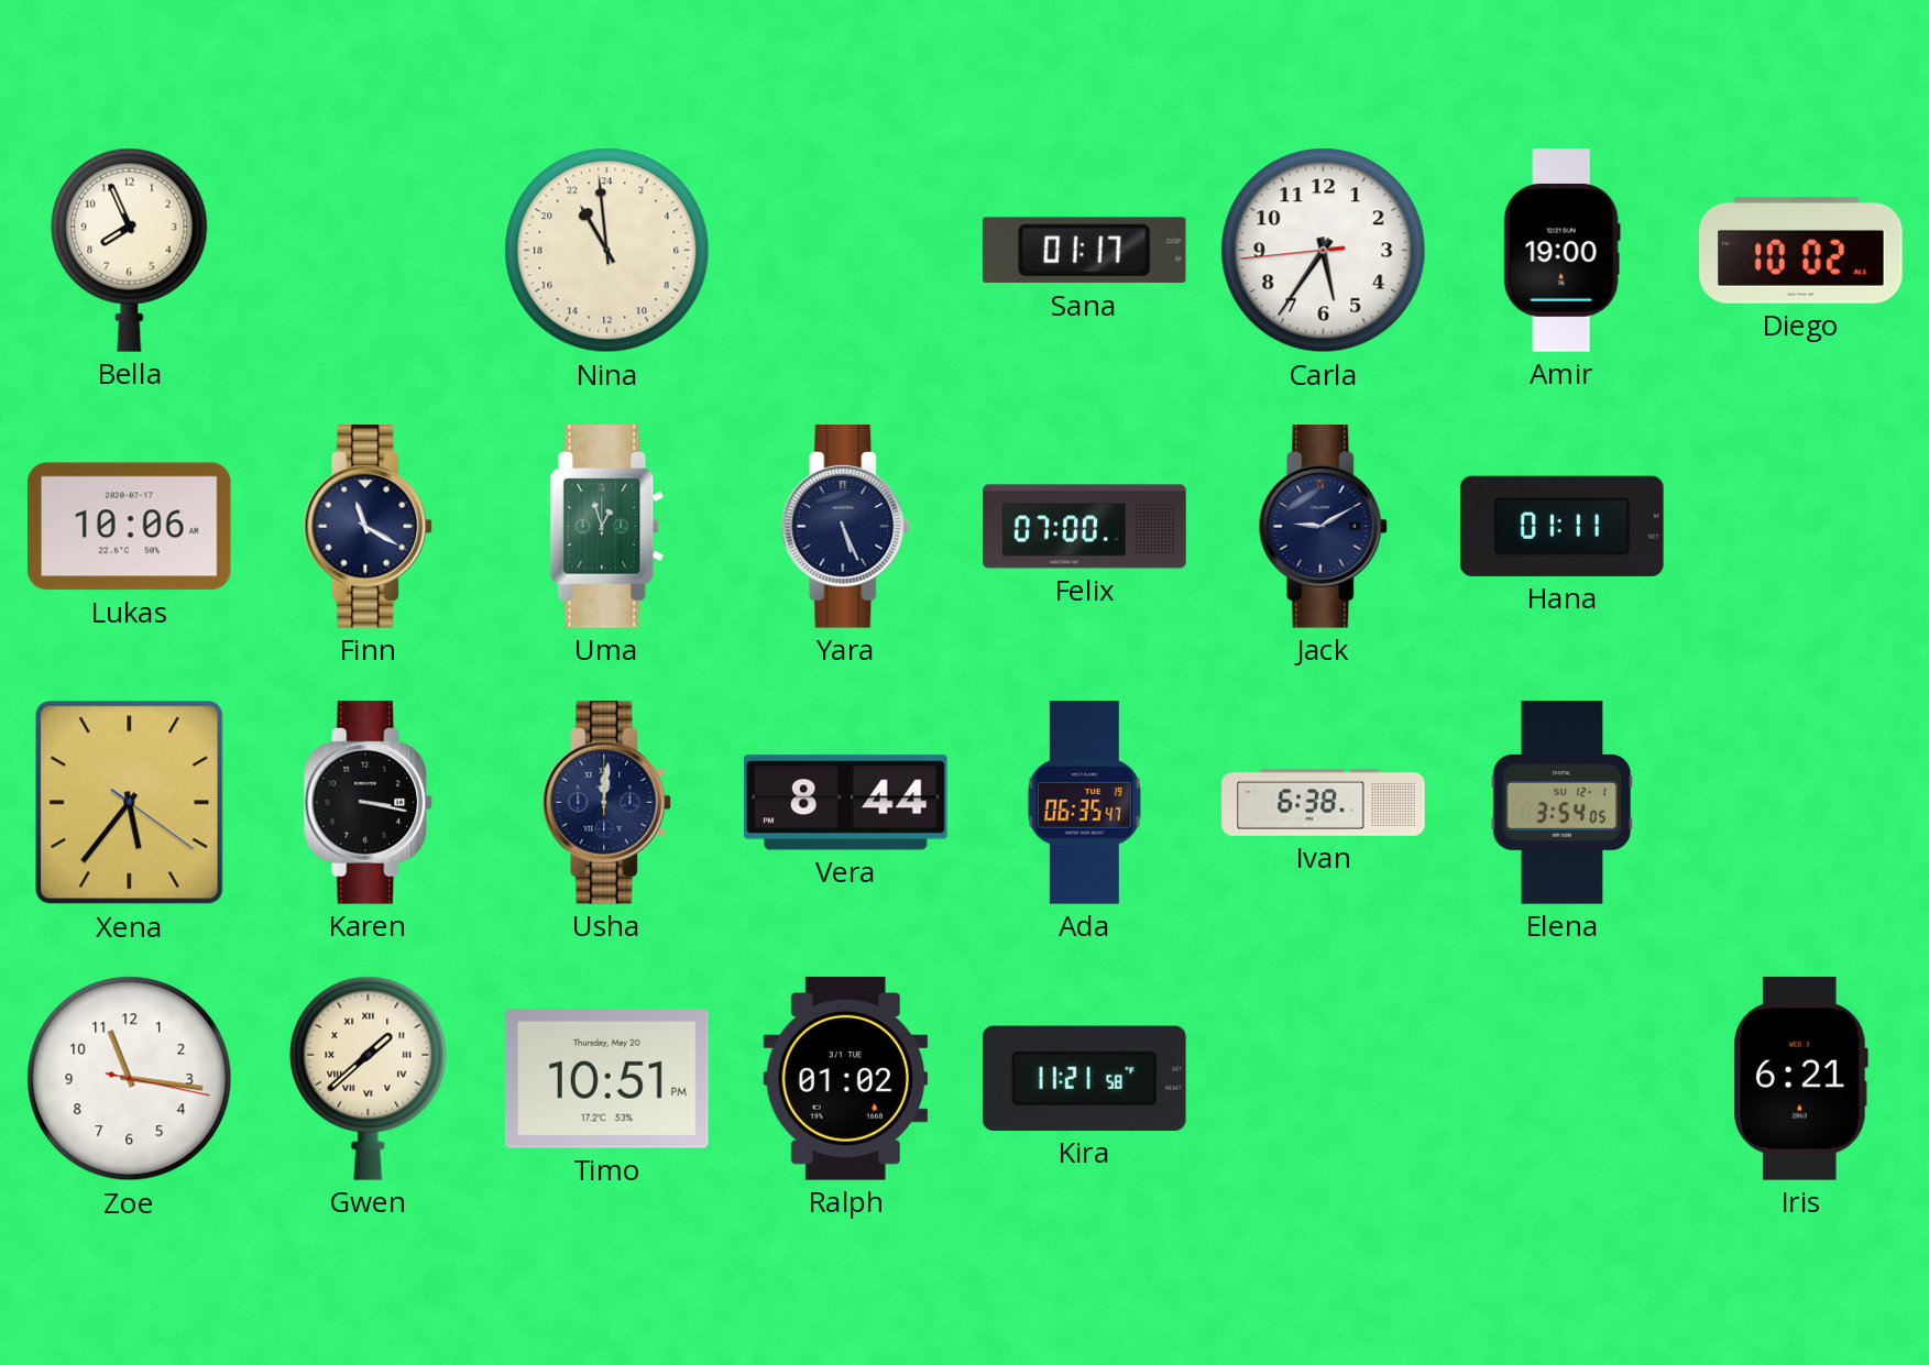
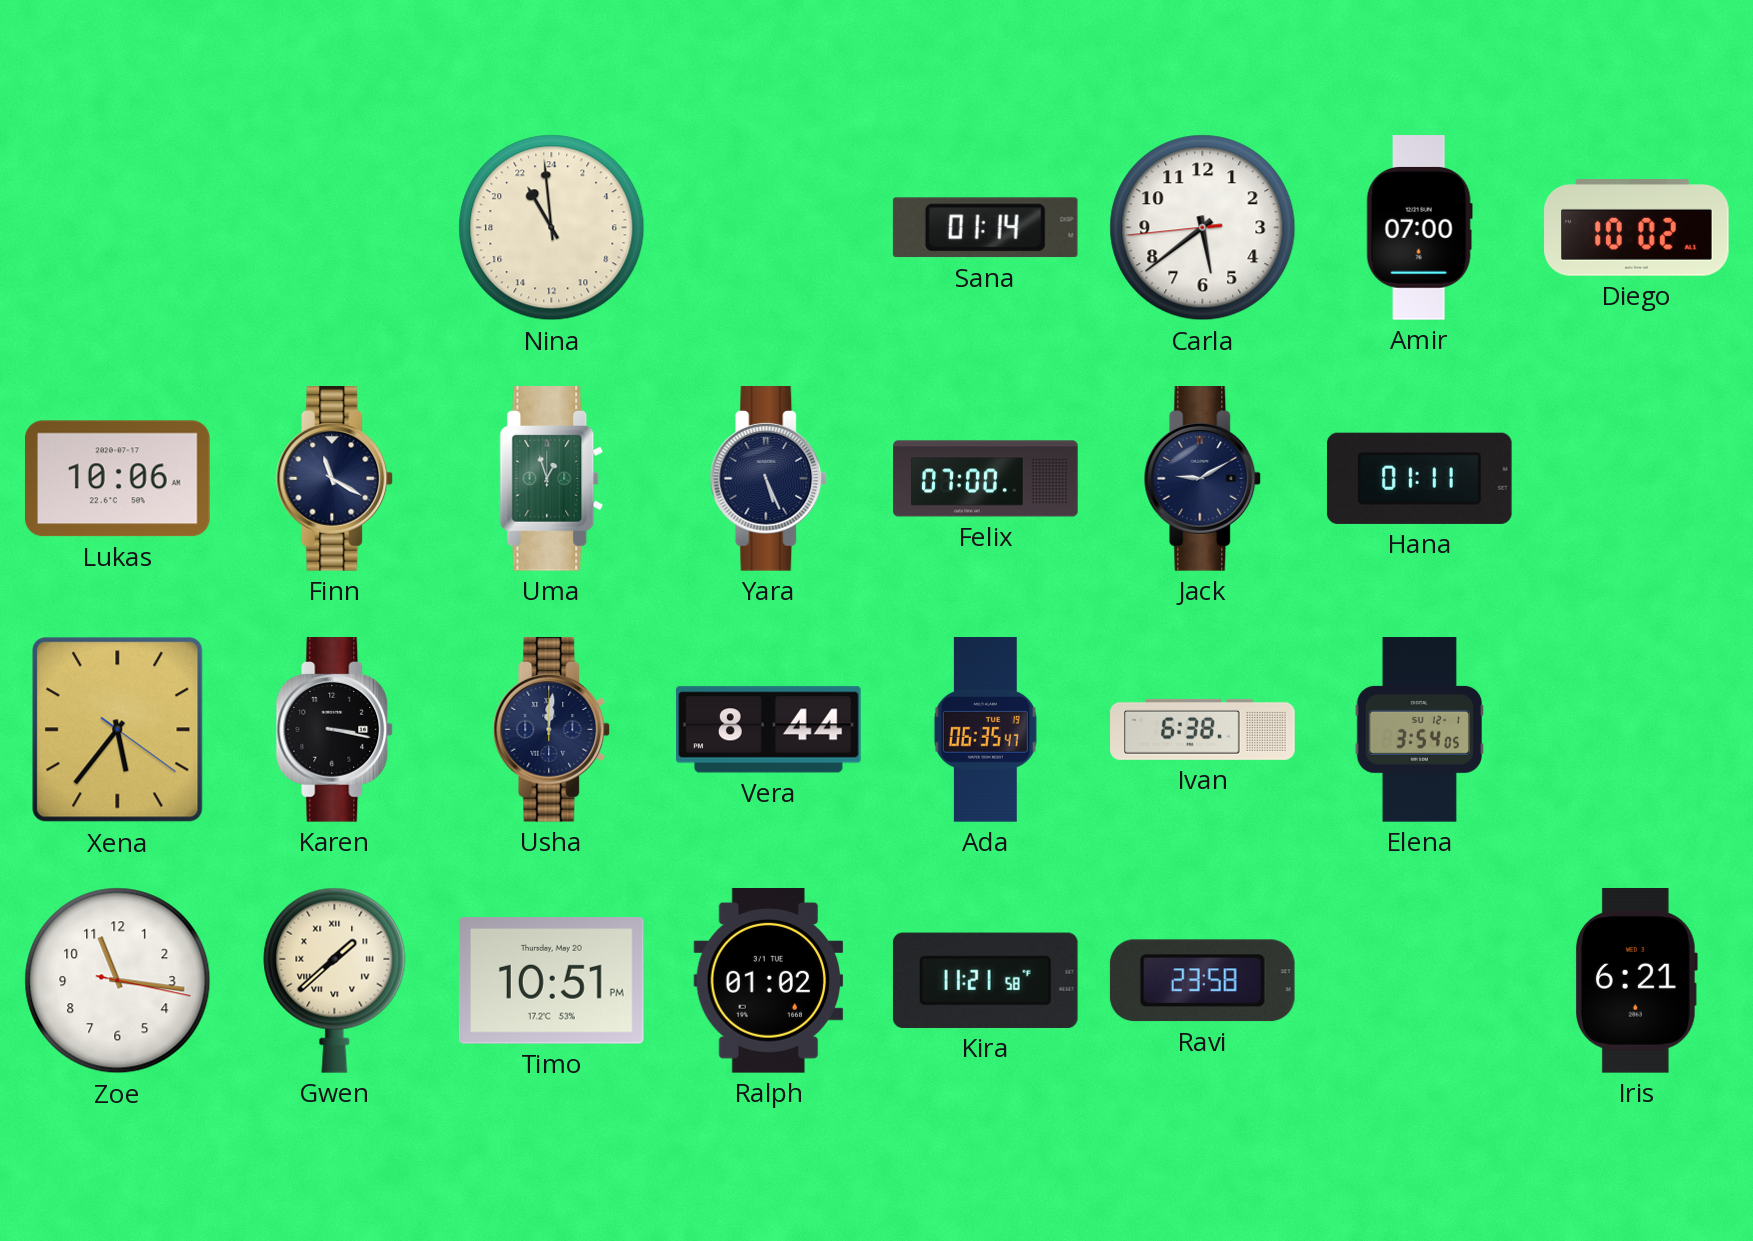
Bella: 7:56 -> none
Sana: 01:17 -> 01:14
Carla: 5:35 -> 5:38
Amir: 19:00 -> 07:00
Ravi: none -> 23:58
